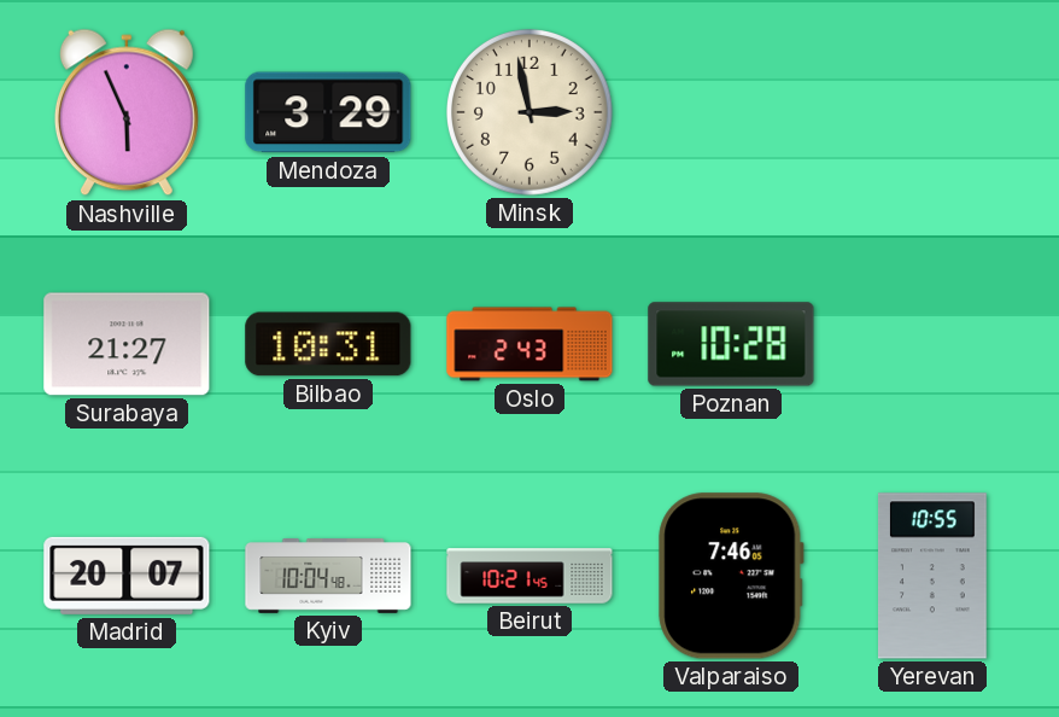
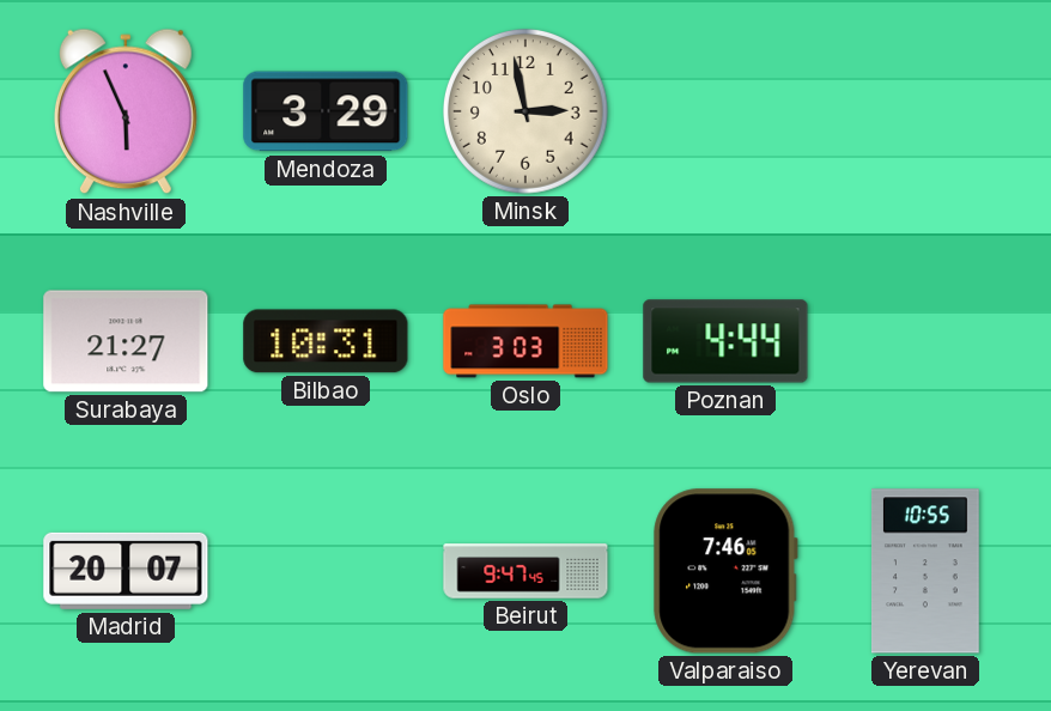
Oslo: 2:43 -> 3:03
Poznan: 10:28 -> 4:44
Kyiv: 10:04 -> none
Beirut: 10:21 -> 9:47
